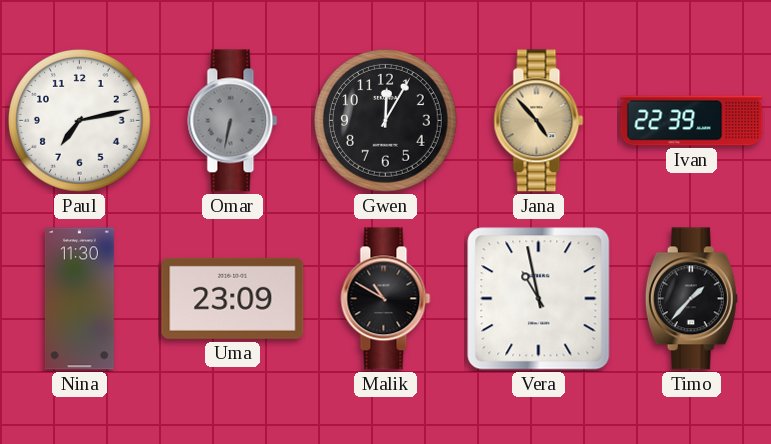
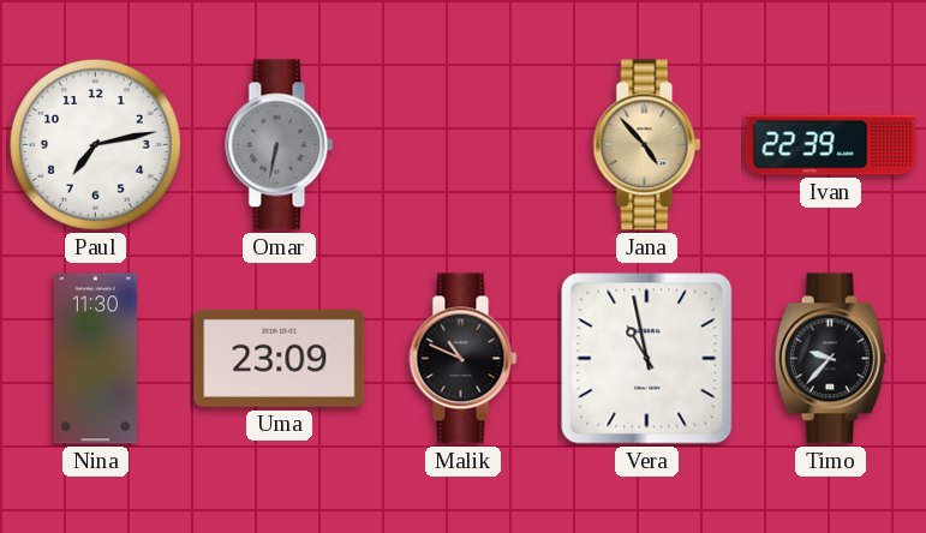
Gwen: 12:05 -> none
Malik: 10:50 -> 10:49
Timo: 1:37 -> 9:37
